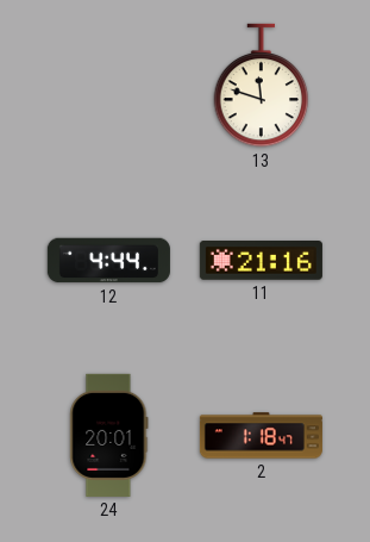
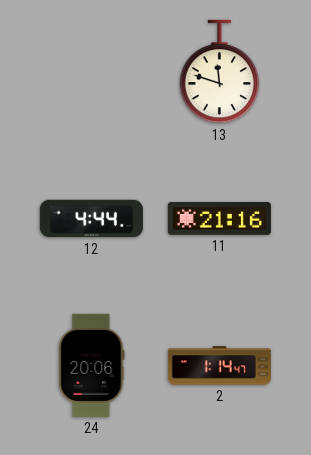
24: 20:01 -> 20:06
2: 1:18 -> 1:14
